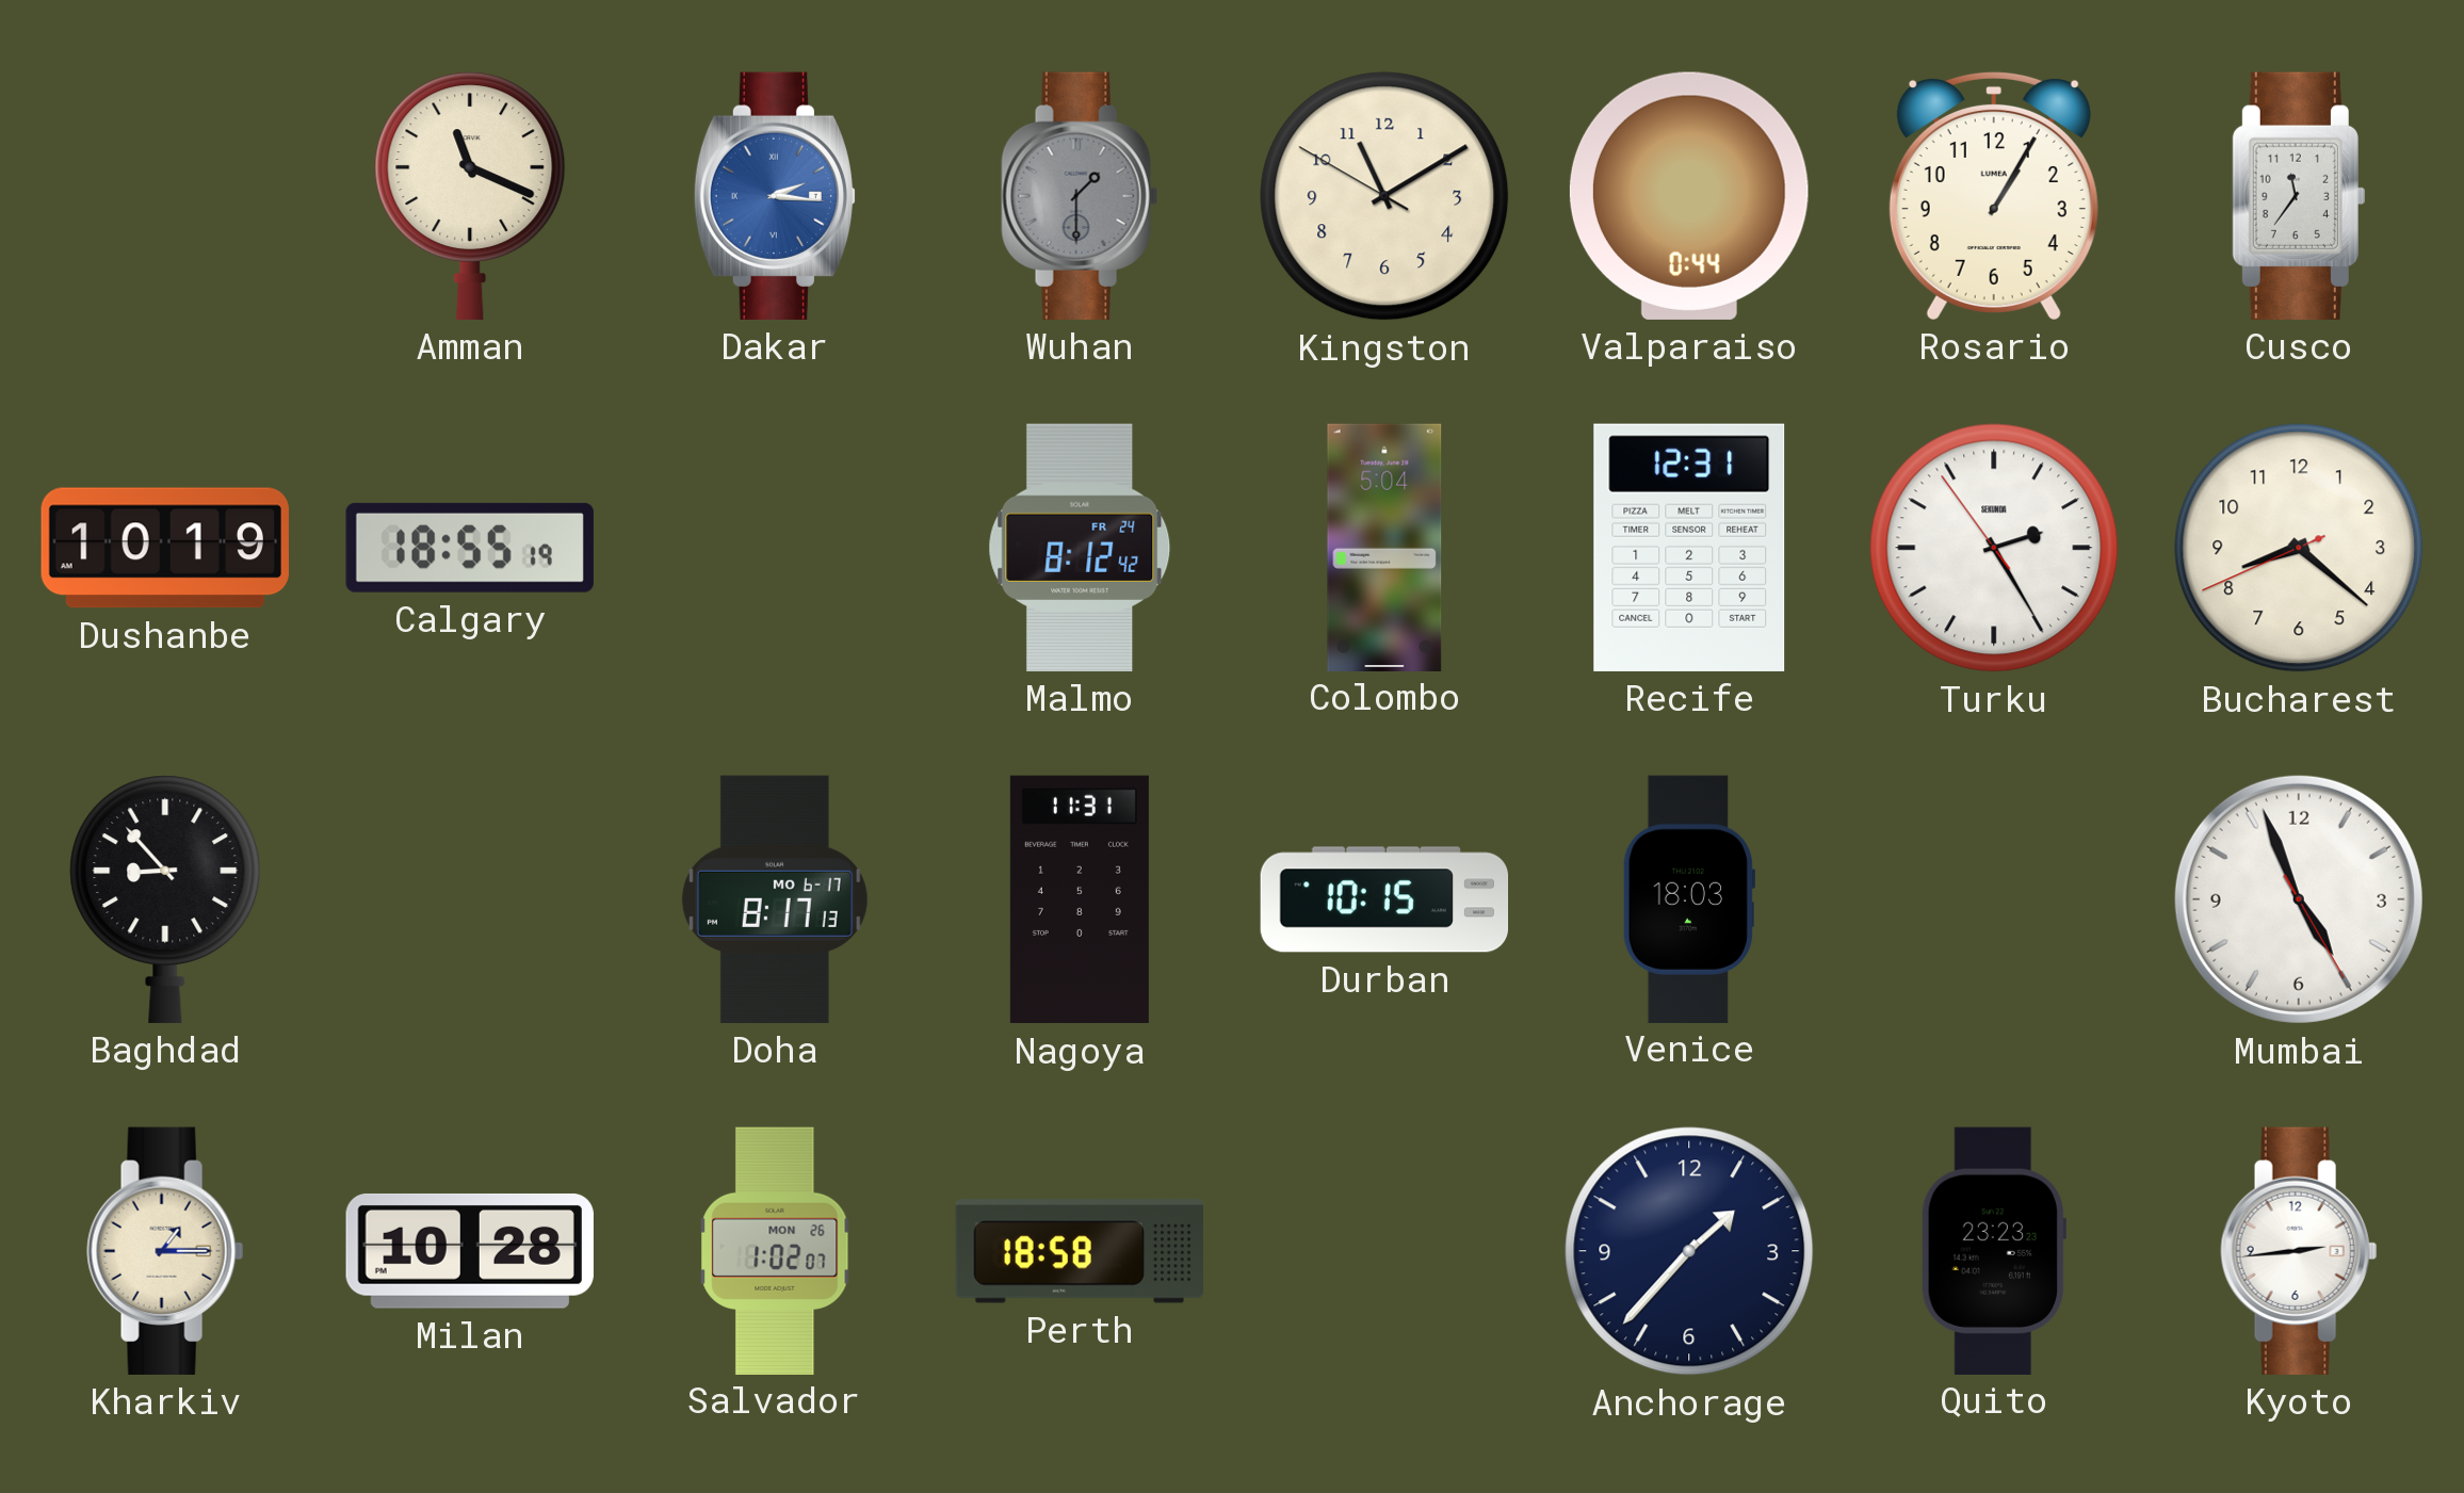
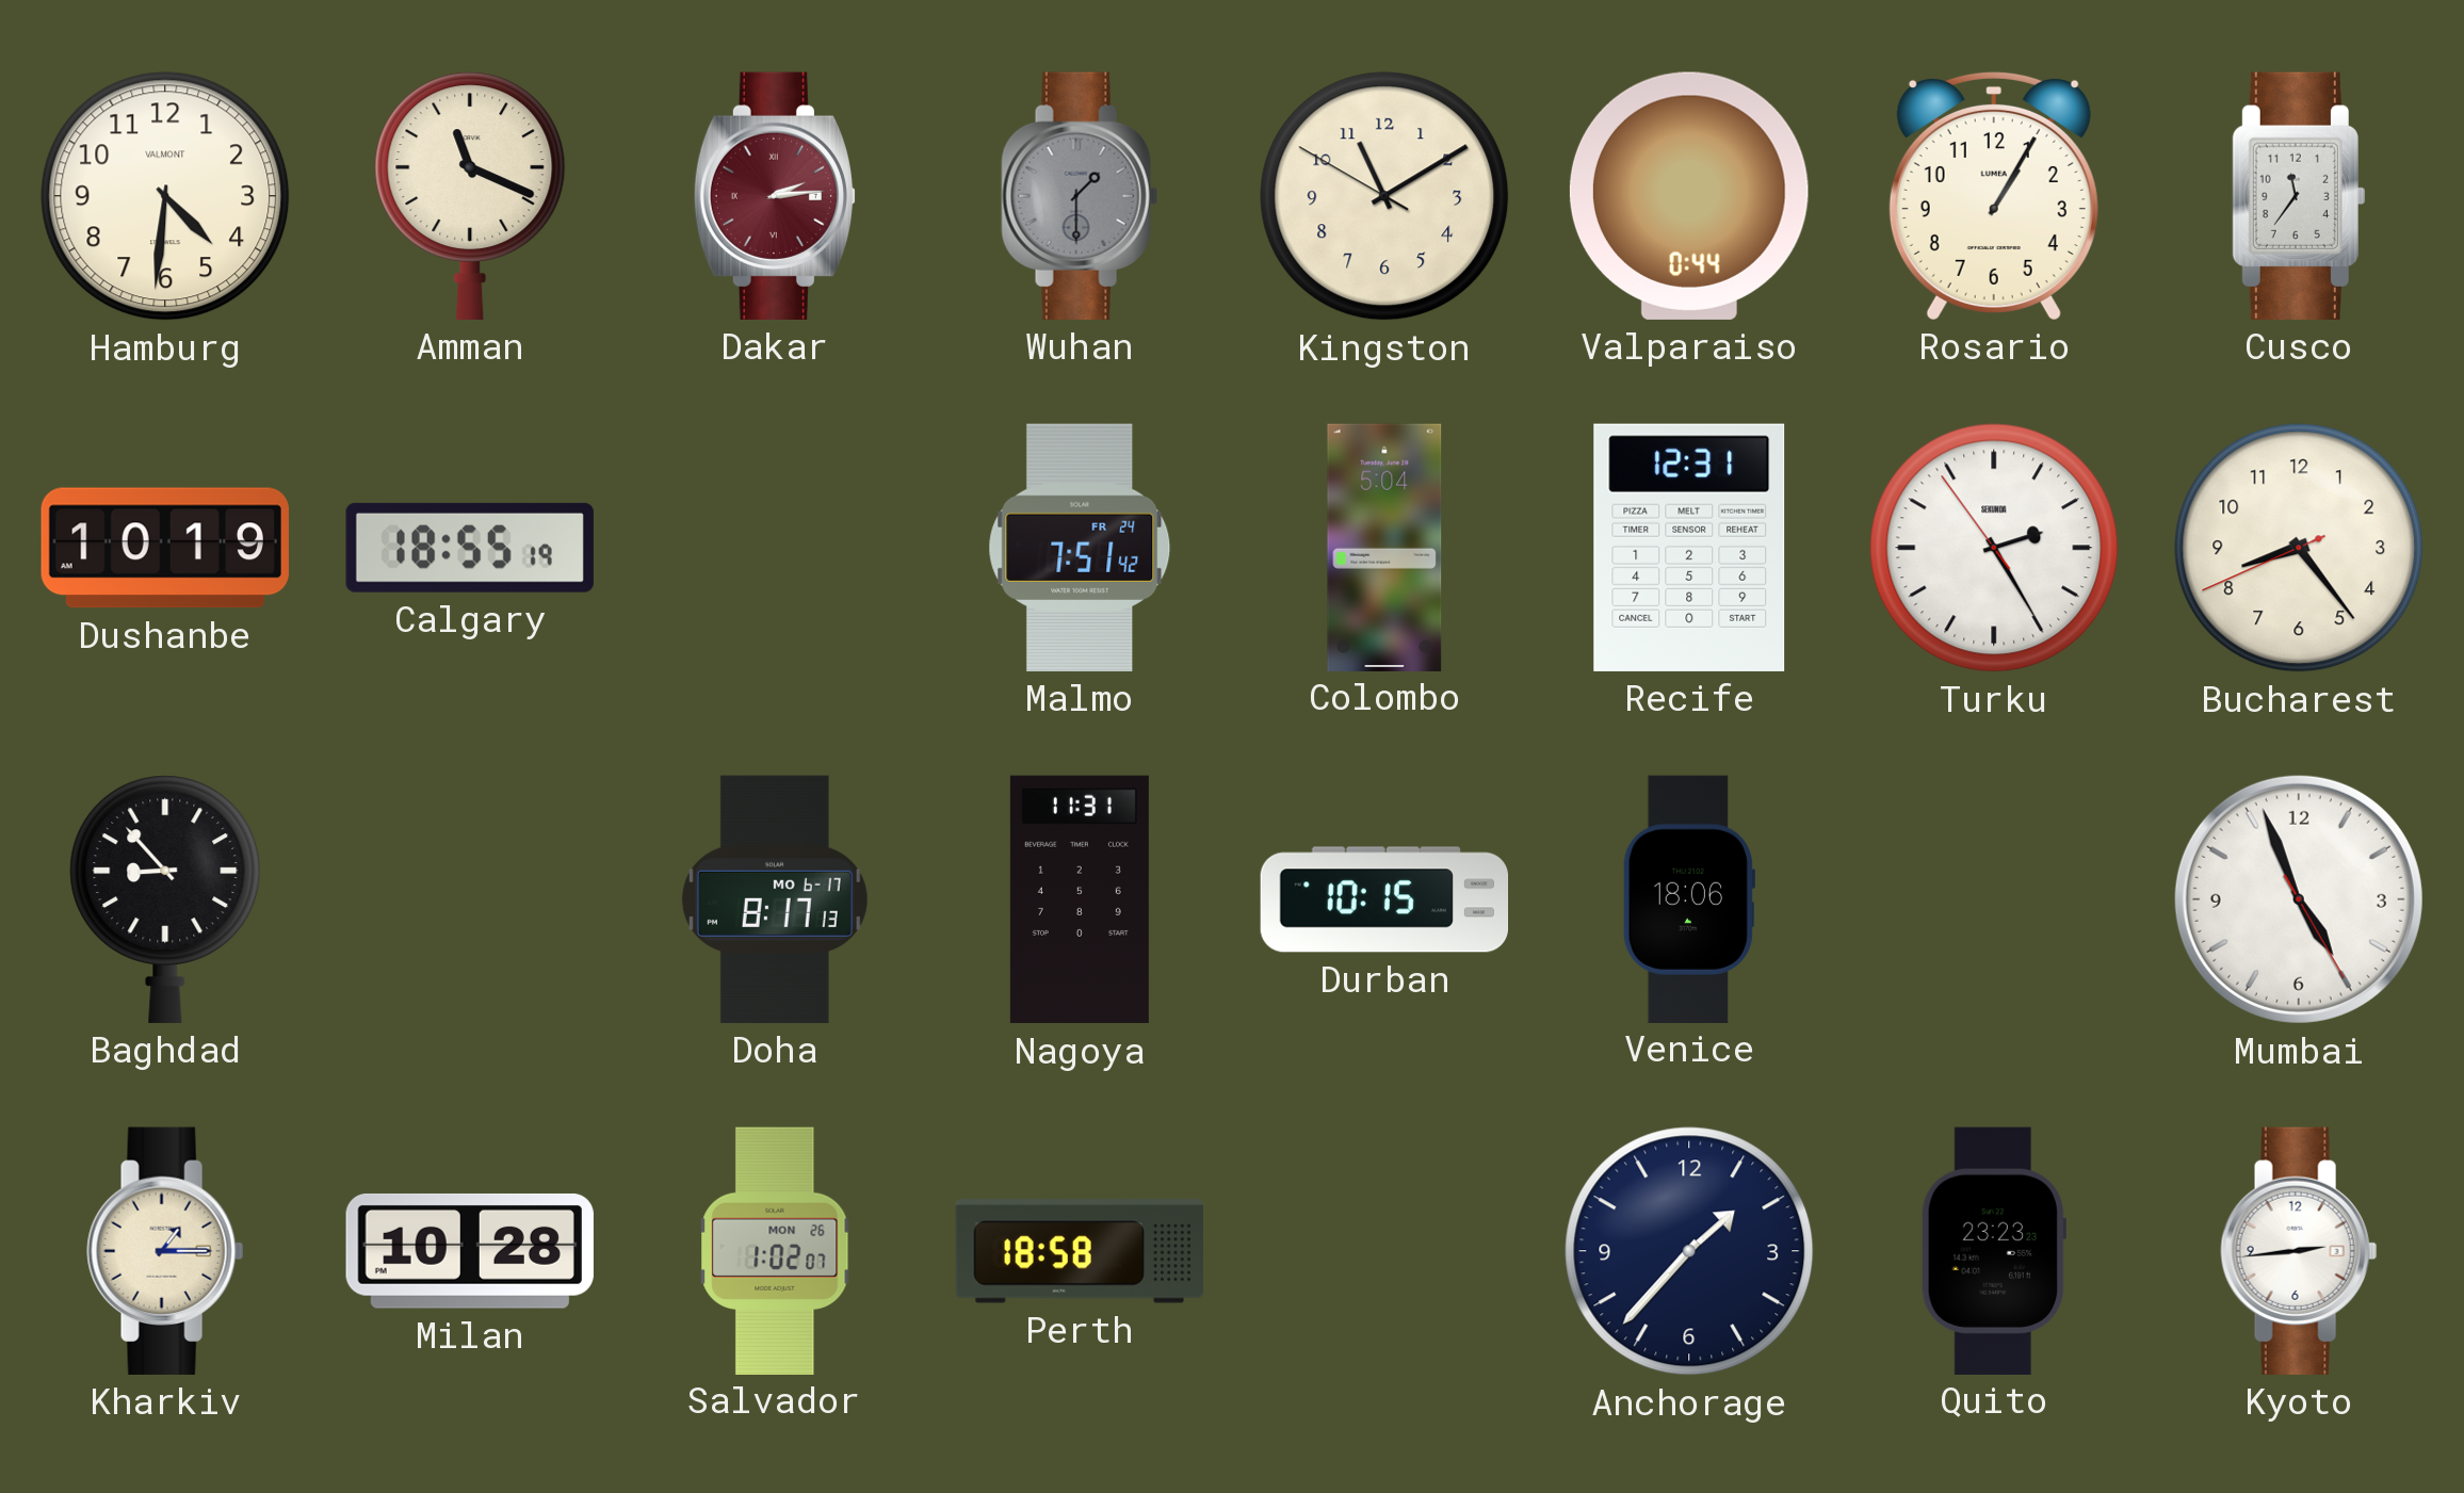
Hamburg: none -> 4:31
Dakar: 2:16 -> 2:14
Dakar dial: blue -> burgundy
Malmo: 8:12 -> 7:51
Bucharest: 8:21 -> 8:23
Venice: 18:03 -> 18:06
